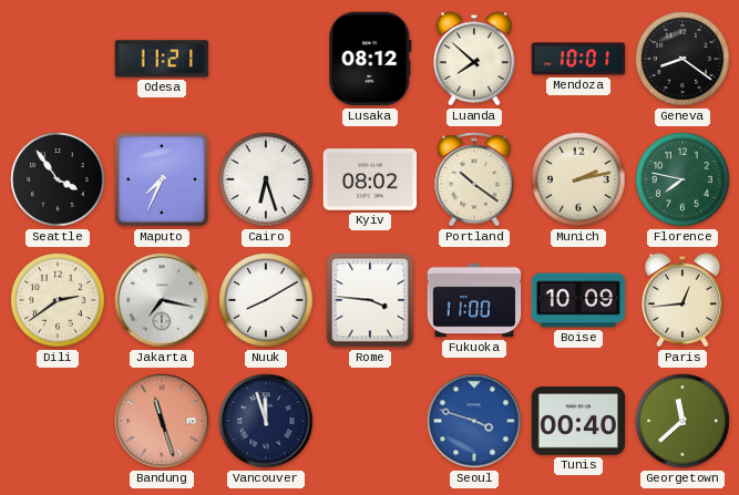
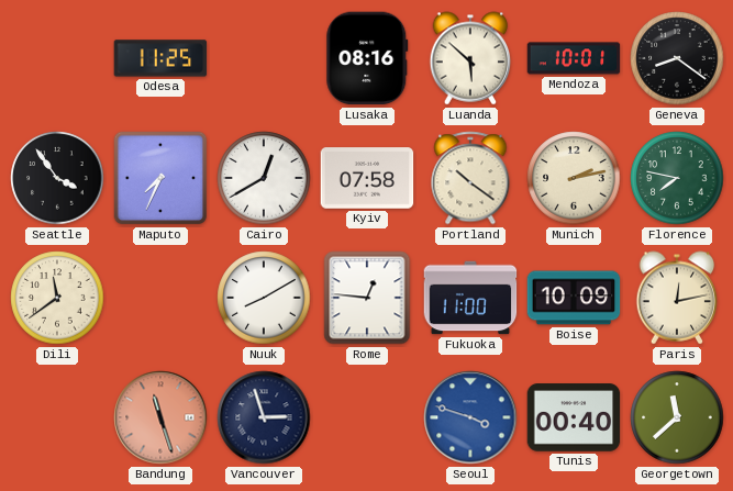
Odesa: 11:21 -> 11:25
Lusaka: 08:12 -> 08:16
Luanda: 7:52 -> 5:52
Cairo: 6:27 -> 12:40
Kyiv: 08:02 -> 07:58
Dili: 2:39 -> 11:39
Jakarta: 7:17 -> none
Rome: 3:46 -> 12:46
Paris: 12:44 -> 12:13
Vancouver: 11:57 -> 2:57
